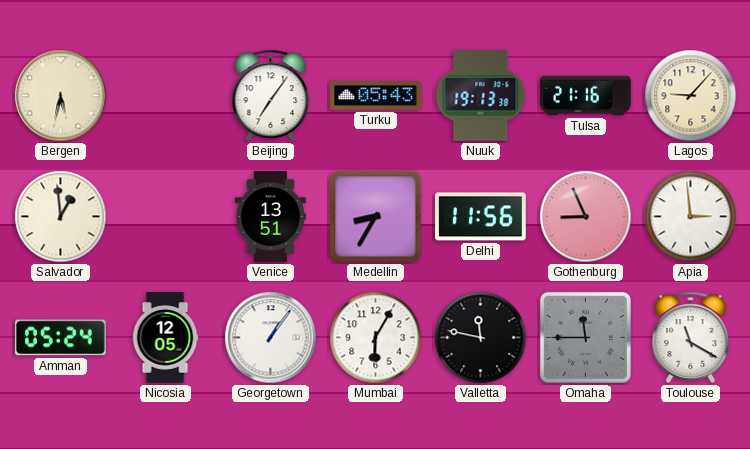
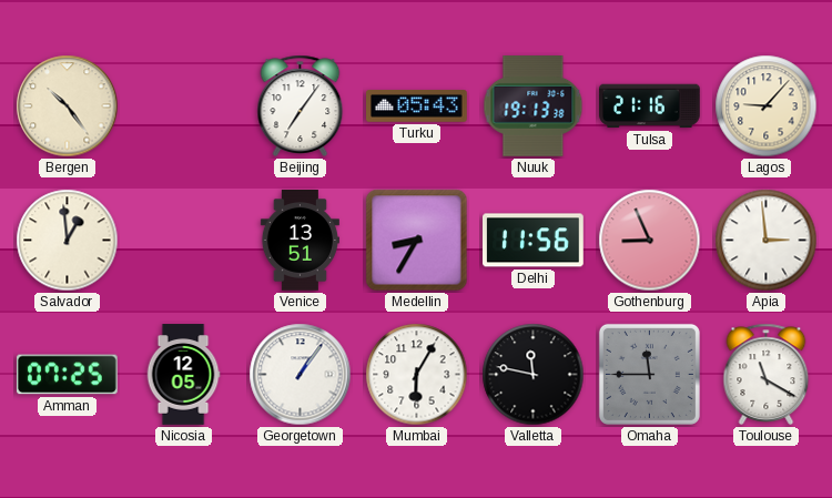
Bergen: 5:32 -> 10:24
Amman: 05:24 -> 07:25
